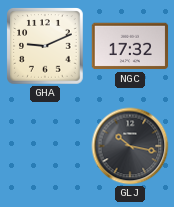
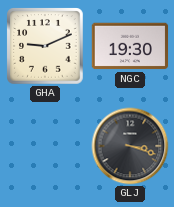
NGC: 17:32 -> 19:30
GLJ: 10:17 -> 3:18
